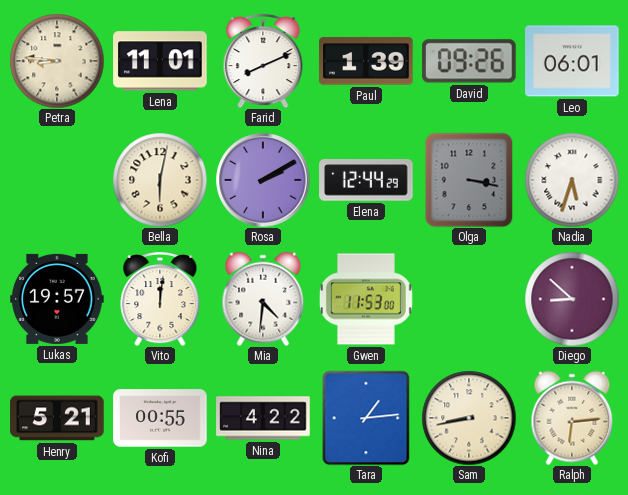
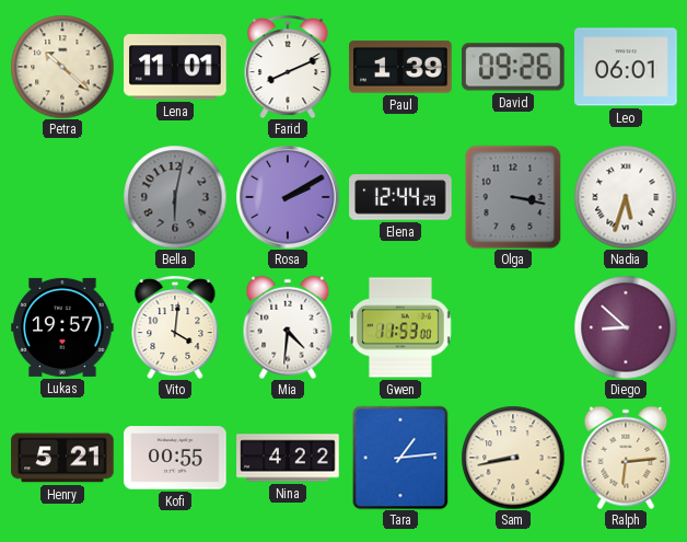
Petra: 8:46 -> 10:22
Bella dial: cream -> grey
Vito: 12:01 -> 4:01
